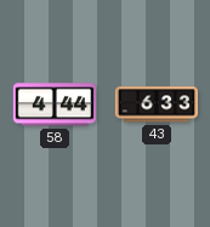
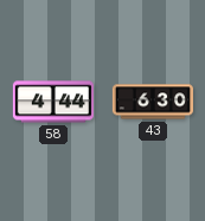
43: 6:33 -> 6:30
